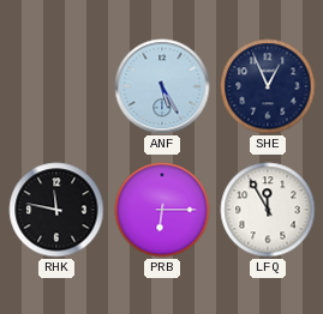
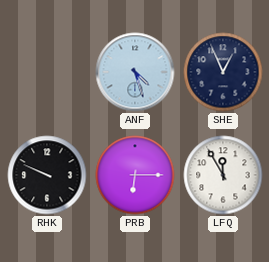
ANF: 5:25 -> 4:27
RHK: 11:47 -> 9:49
